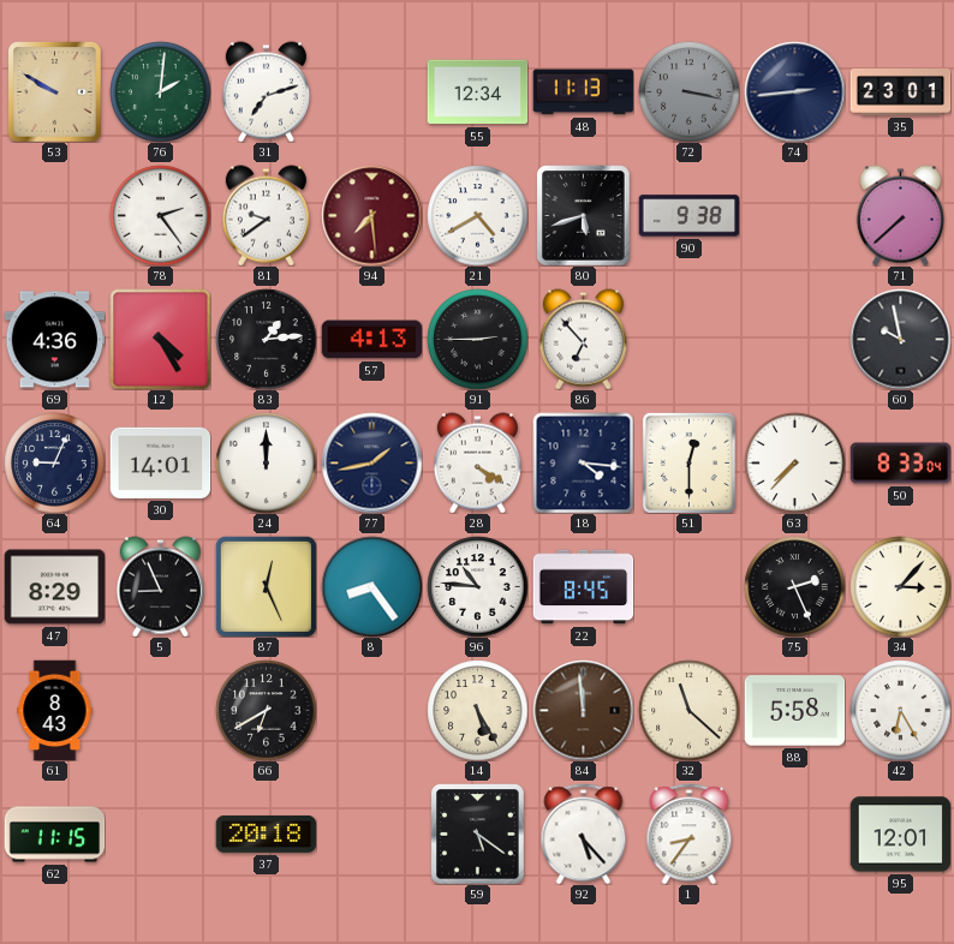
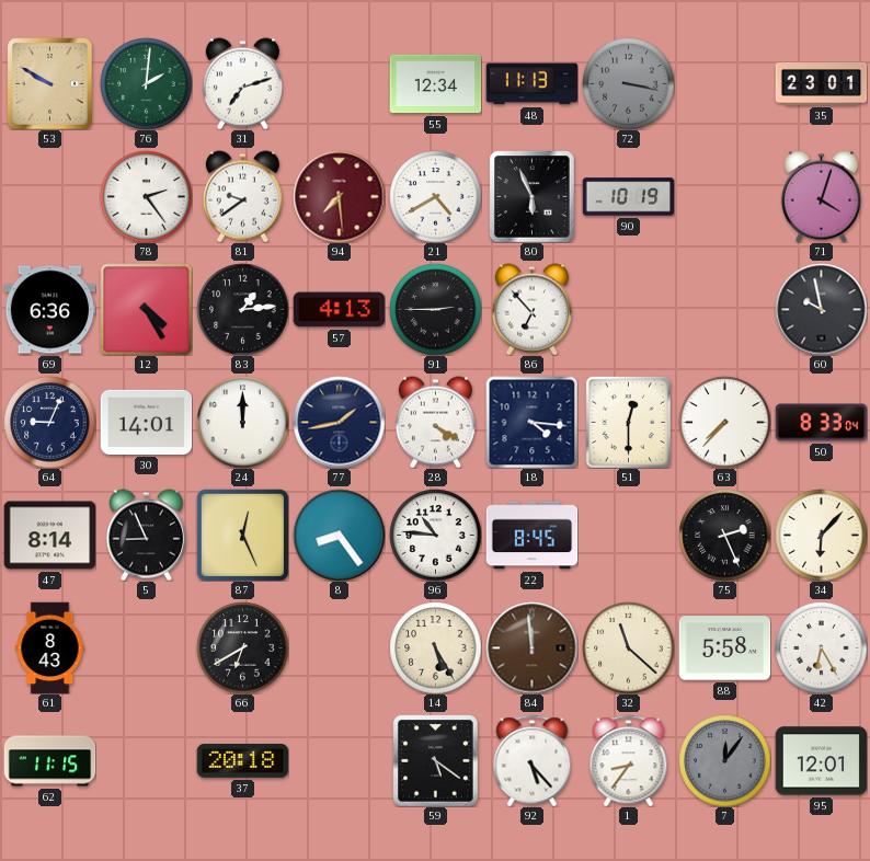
74: 2:44 -> none
80: 5:42 -> 5:56
90: 9:38 -> 10:19
71: 7:38 -> 4:03
69: 4:36 -> 6:36
47: 8:29 -> 8:14
34: 3:07 -> 6:07
7: none -> 12:06
